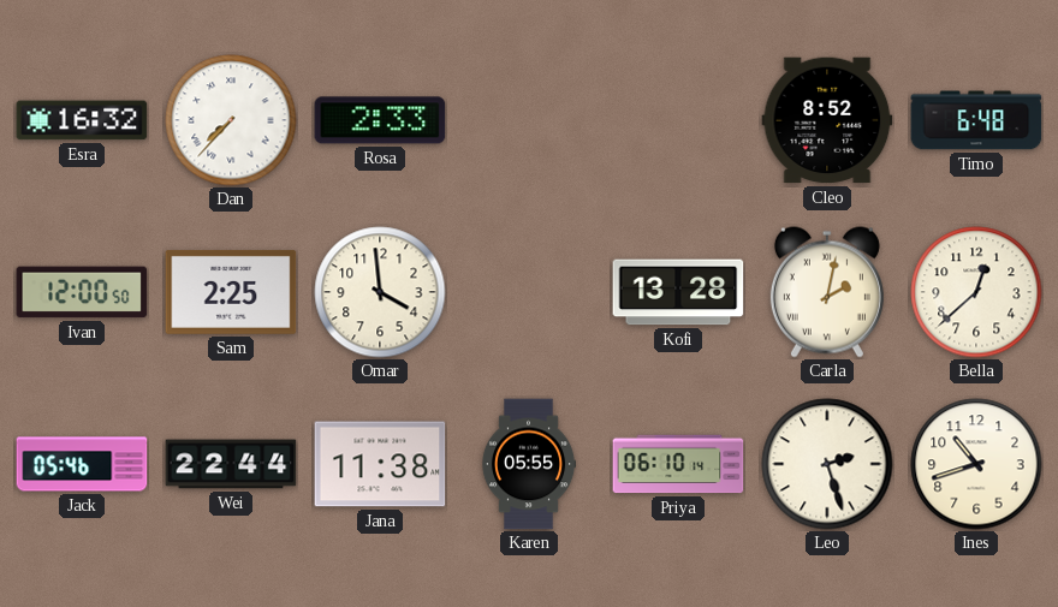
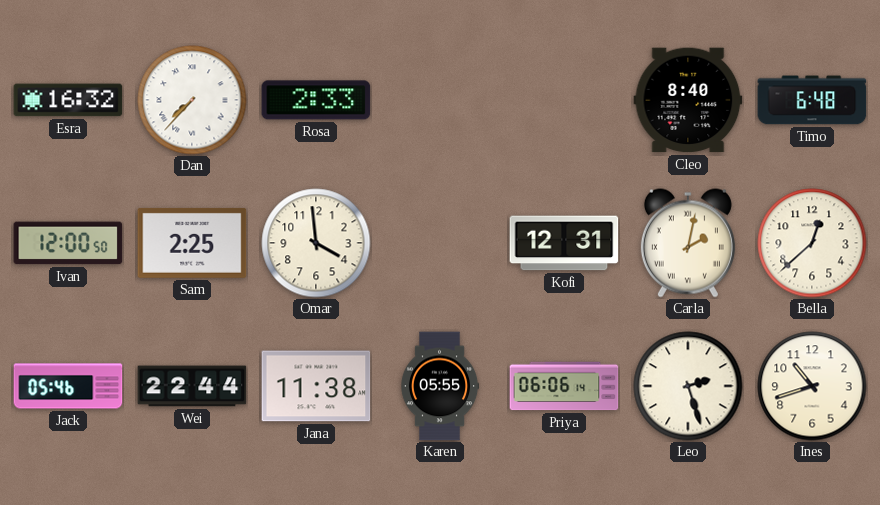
Cleo: 8:52 -> 8:40
Kofi: 13:28 -> 12:31
Priya: 06:10 -> 06:06
